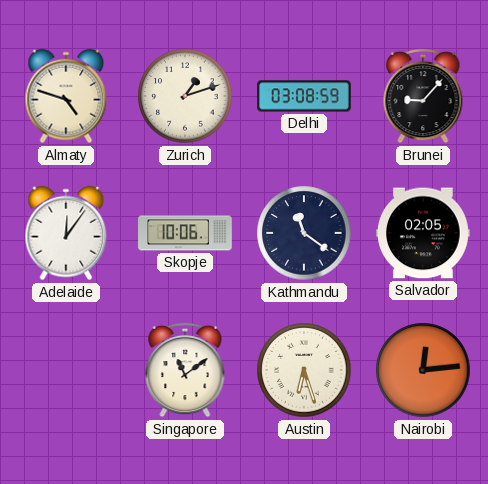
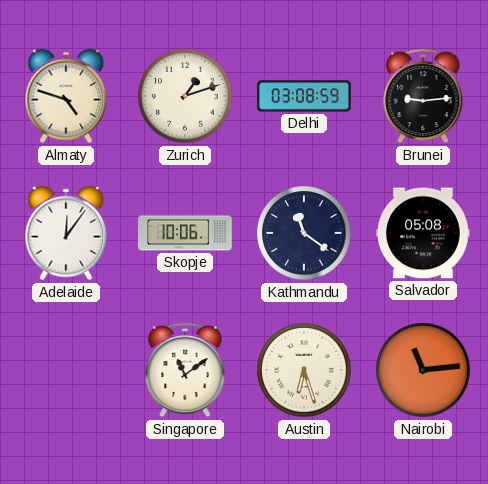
Brunei: 9:07 -> 9:14
Salvador: 02:05 -> 05:08
Nairobi: 12:14 -> 11:14
